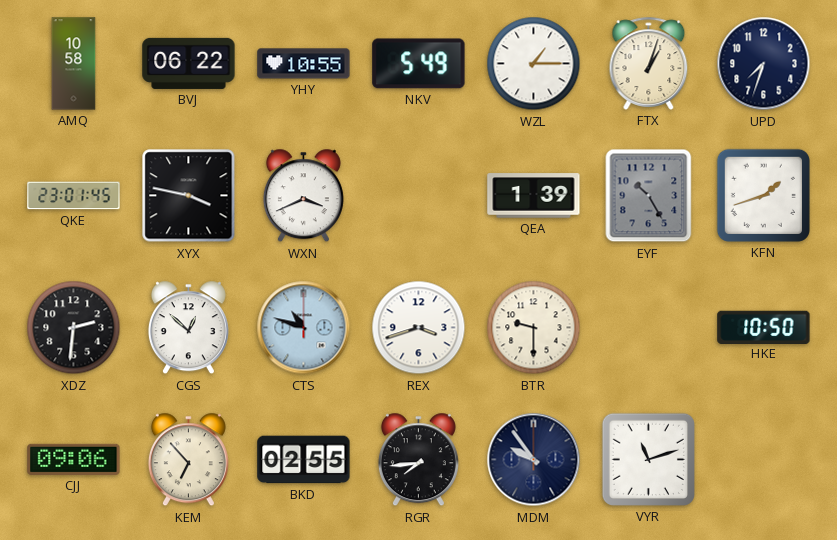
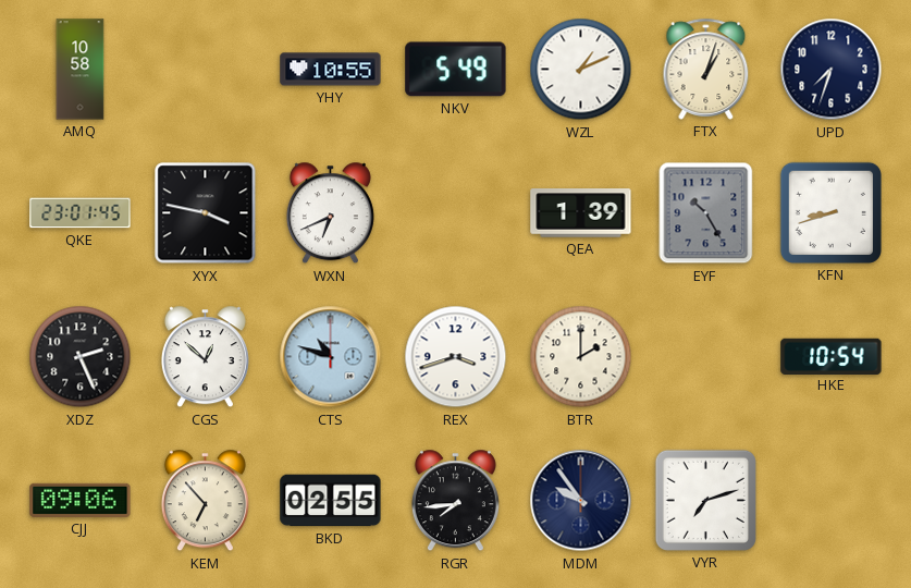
BVJ: 06:22 -> none
WZL: 1:15 -> 1:11
WXN: 3:41 -> 6:41
KFN: 1:42 -> 8:42
XDZ: 2:31 -> 2:26
BTR: 9:30 -> 2:00
HKE: 10:50 -> 10:54
VYR: 11:12 -> 7:12
